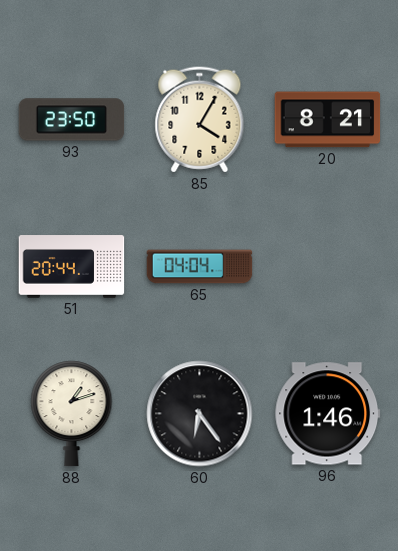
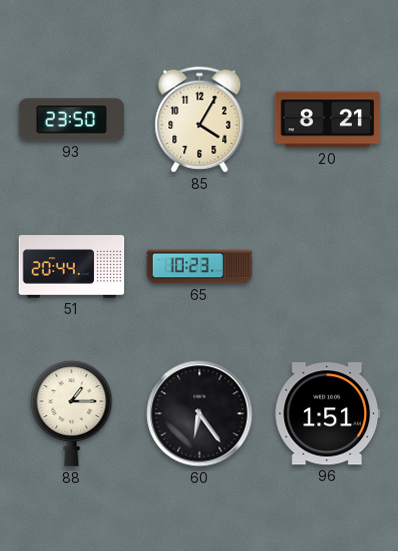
65: 04:04 -> 10:23
88: 1:12 -> 1:15
96: 1:46 -> 1:51
